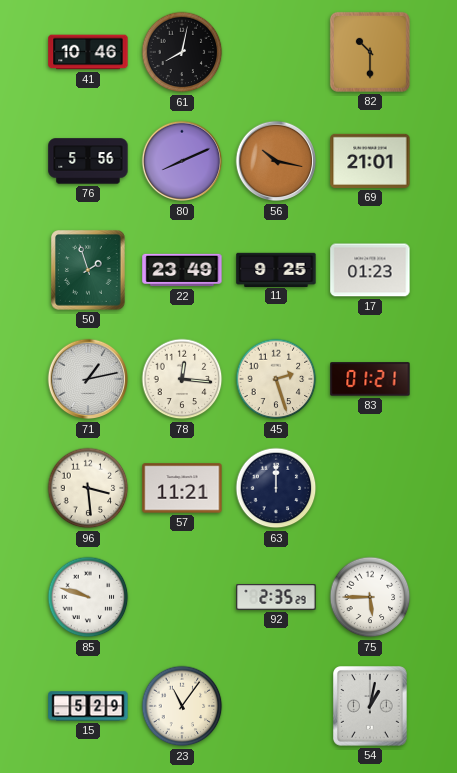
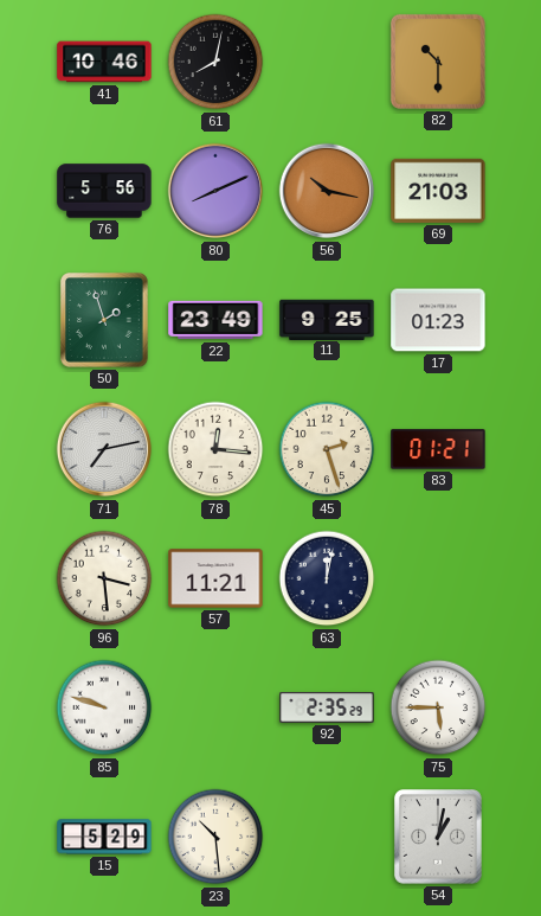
69: 21:01 -> 21:03
71: 1:13 -> 7:13
63: 12:00 -> 12:02
23: 11:06 -> 10:29
